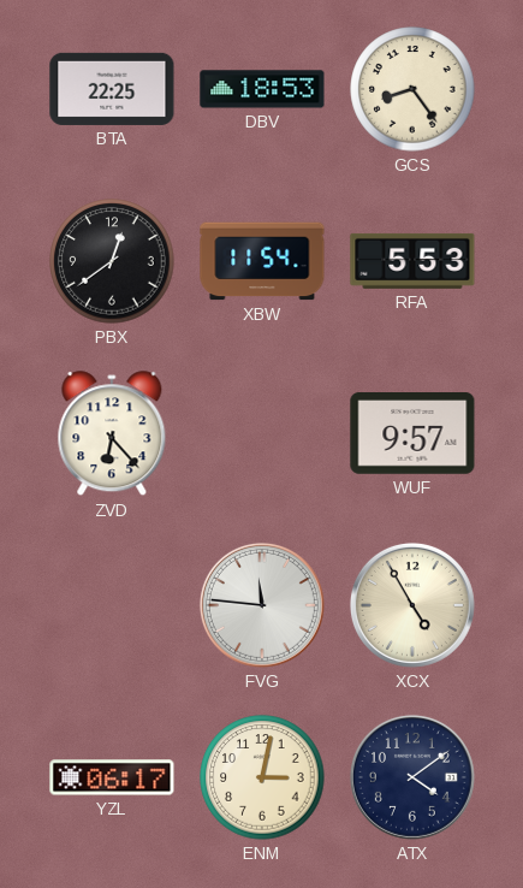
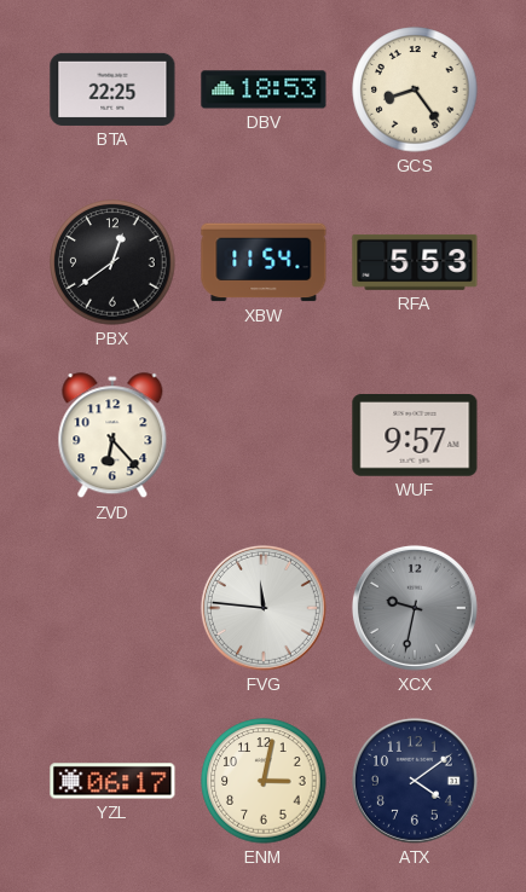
XCX: 4:55 -> 9:32
XCX dial: cream -> grey
